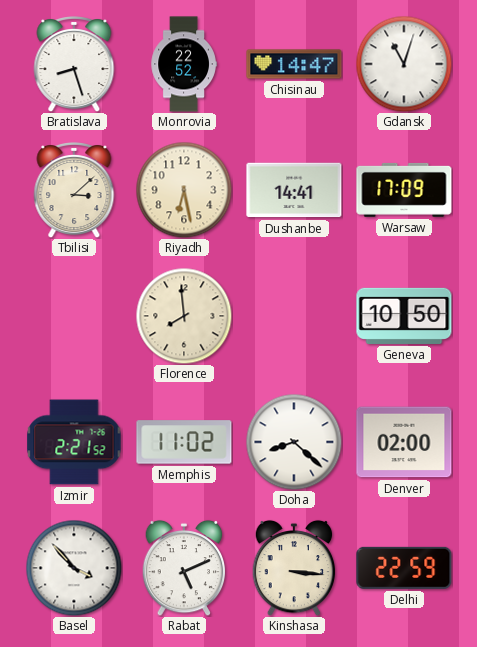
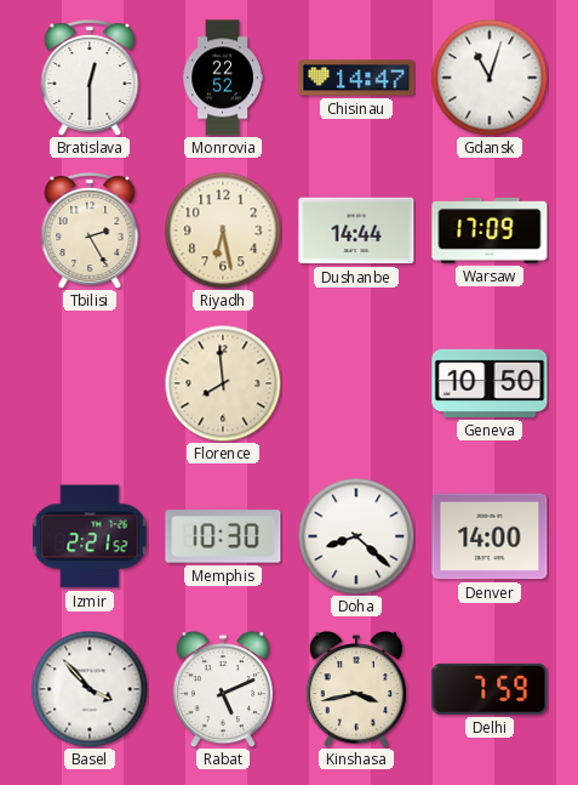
Bratislava: 8:27 -> 12:30
Tbilisi: 3:08 -> 2:25
Dushanbe: 14:41 -> 14:44
Memphis: 11:02 -> 10:30
Denver: 02:00 -> 14:00
Kinshasa: 3:16 -> 3:43
Delhi: 22:59 -> 7:59
